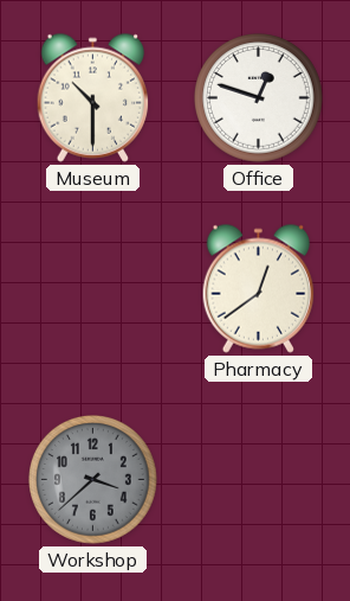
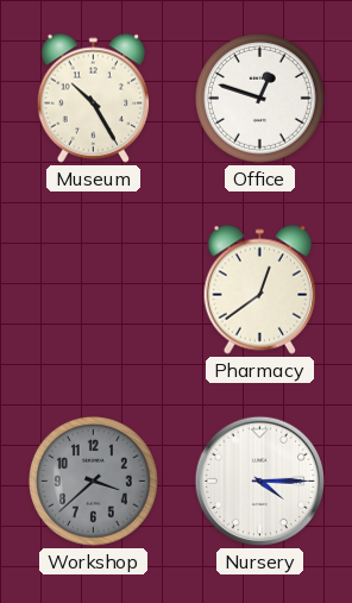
Museum: 10:30 -> 10:25
Nursery: none -> 4:15
